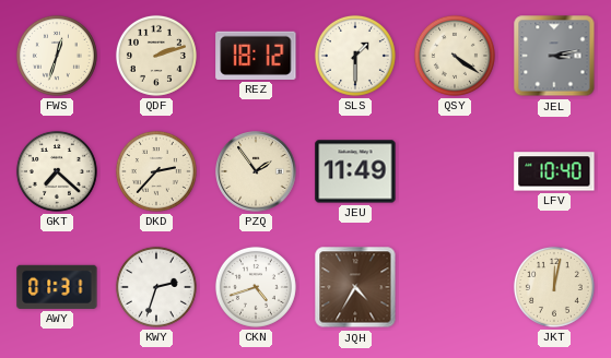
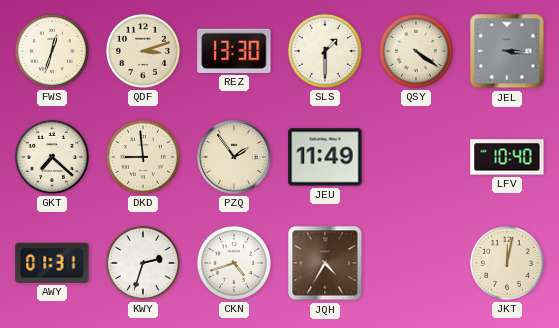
QDF: 2:12 -> 3:12
REZ: 18:12 -> 13:30
JEL: 3:13 -> 3:16
DKD: 2:37 -> 8:59
